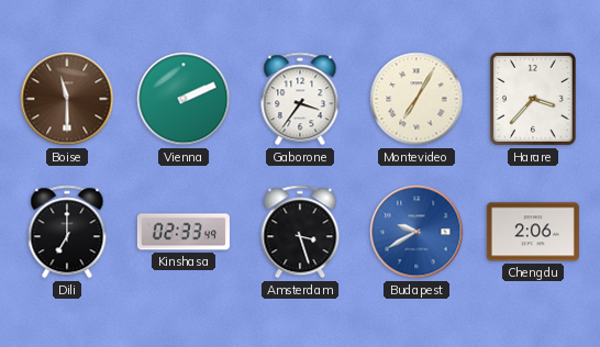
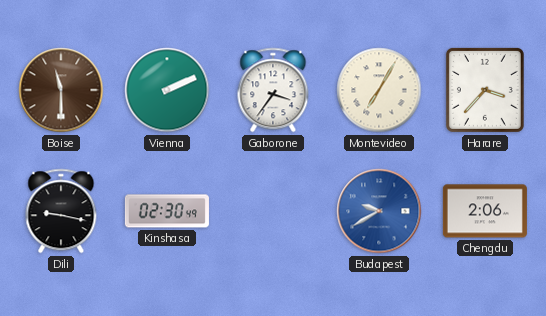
Dili: 7:00 -> 9:17
Kinshasa: 02:33 -> 02:30
Amsterdam: 3:27 -> none
